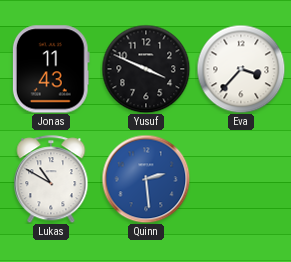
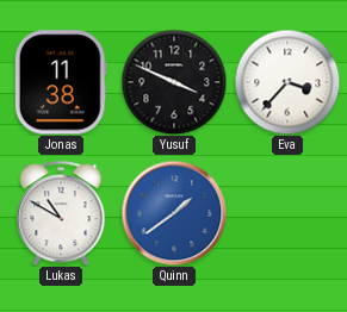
Jonas: 11:43 -> 11:38
Quinn: 2:29 -> 1:39
